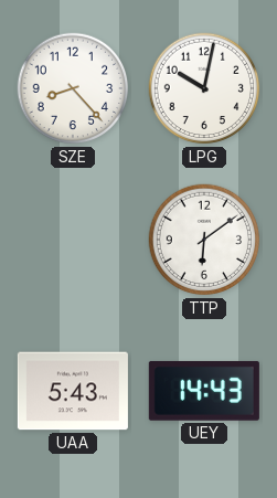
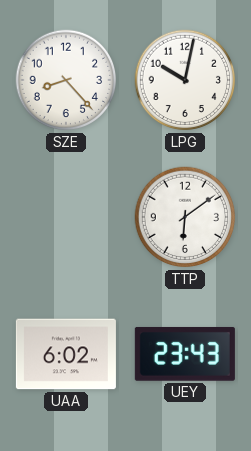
UAA: 5:43 -> 6:02
UEY: 14:43 -> 23:43
